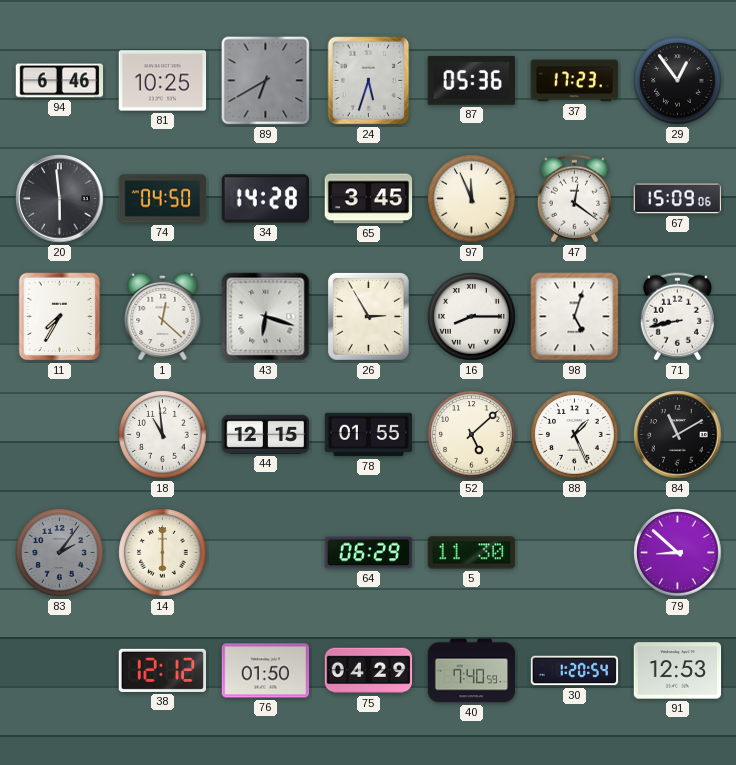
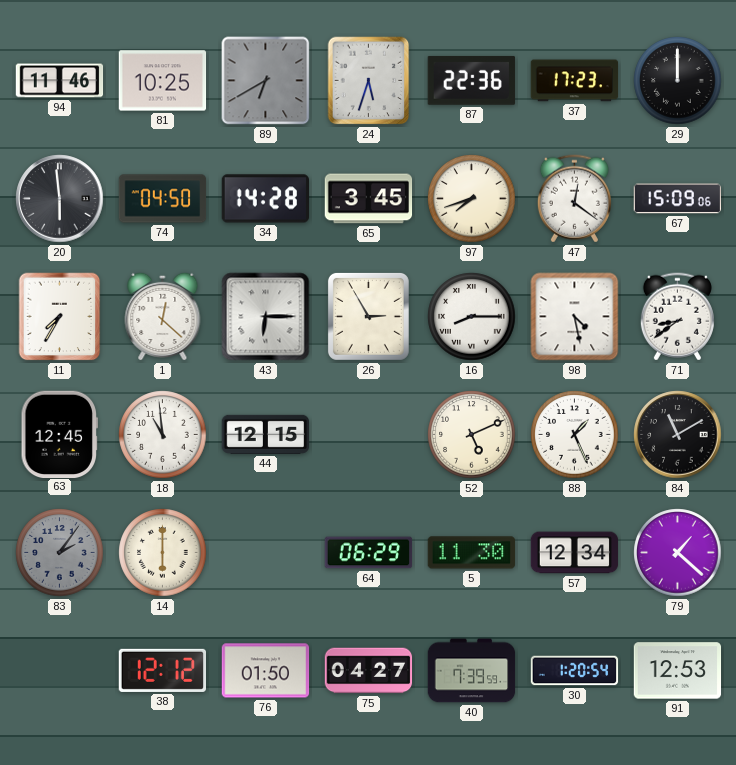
94: 6:46 -> 11:46
87: 05:36 -> 22:36
29: 12:54 -> 12:00
97: 11:56 -> 7:42
43: 6:18 -> 6:15
98: 5:03 -> 4:28
71: 8:43 -> 8:39
63: none -> 12:45
78: 01:55 -> none
52: 5:08 -> 5:11
57: none -> 12:34
79: 8:52 -> 1:22
75: 04:29 -> 04:27
40: 7:40 -> 7:39
